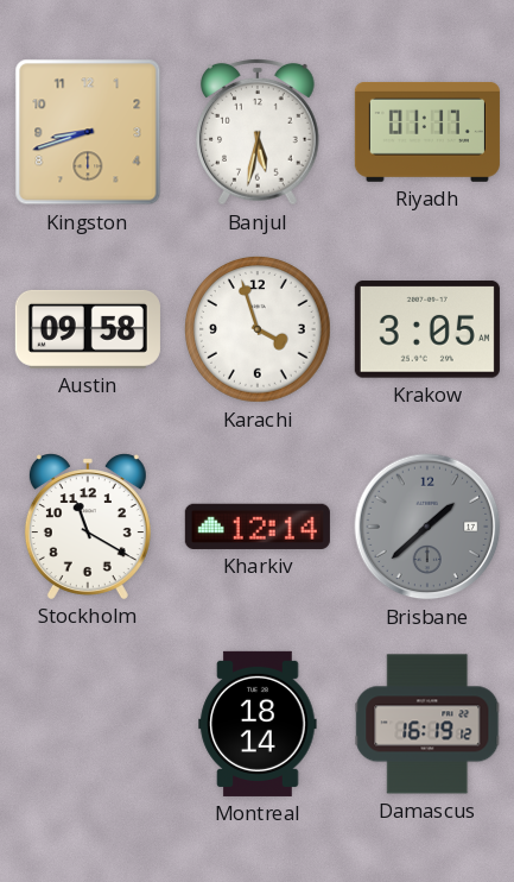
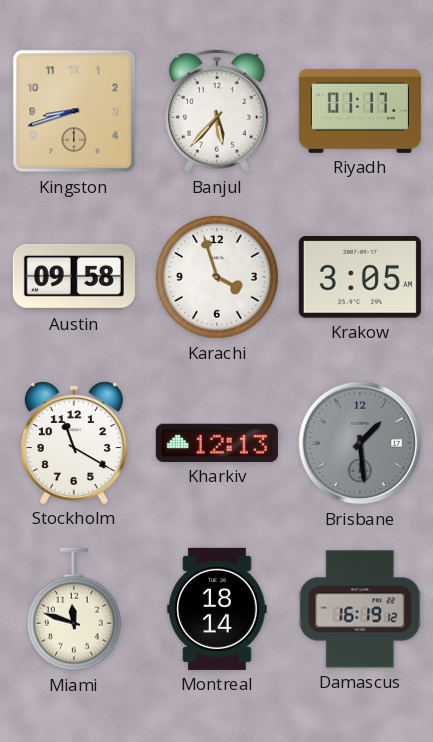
Banjul: 5:32 -> 5:37
Kharkiv: 12:14 -> 12:13
Brisbane: 1:38 -> 1:29
Miami: none -> 11:48
